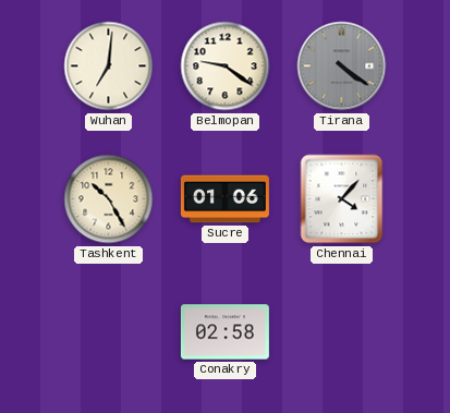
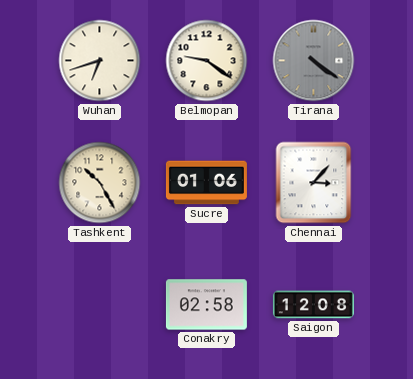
Wuhan: 7:01 -> 6:42
Chennai: 4:07 -> 3:07
Saigon: none -> 12:08
